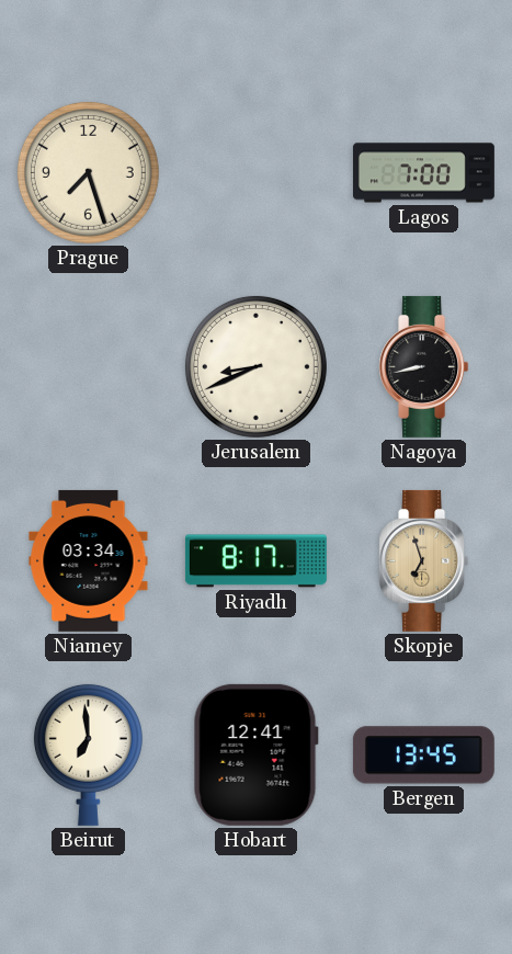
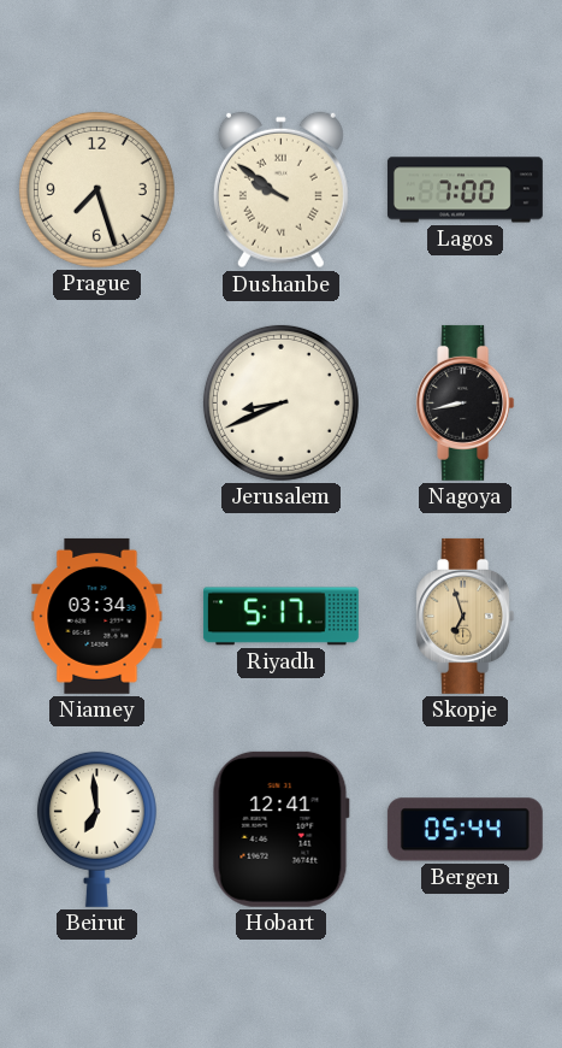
Dushanbe: none -> 9:51
Riyadh: 8:17 -> 5:17
Bergen: 13:45 -> 05:44
